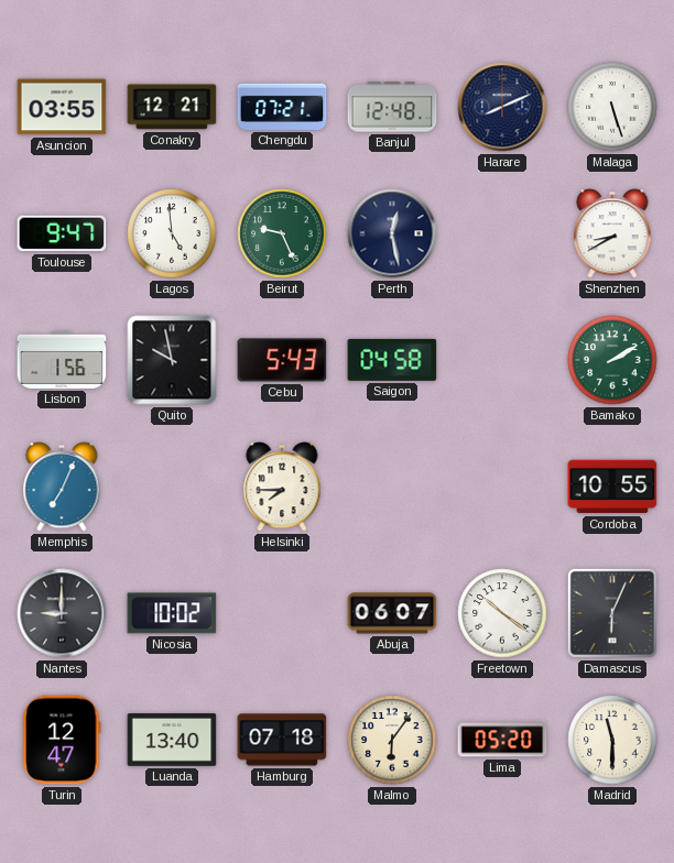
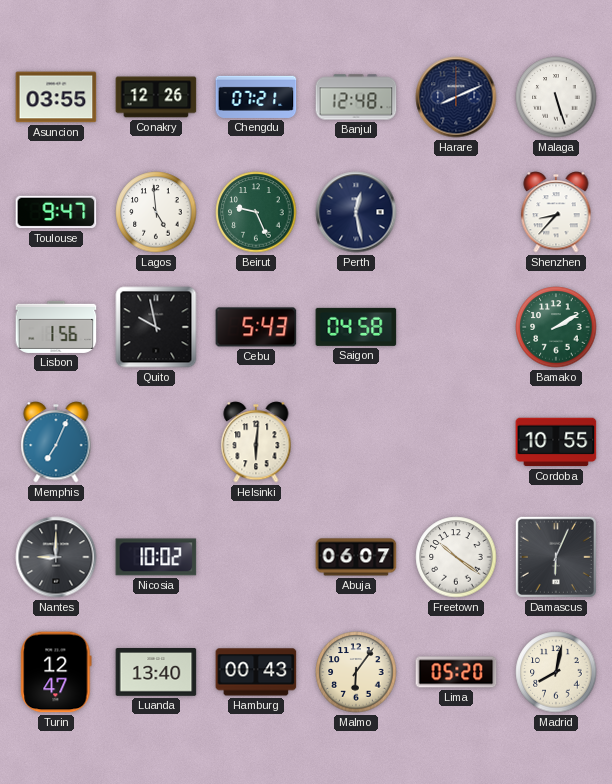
Conakry: 12:21 -> 12:26
Shenzhen: 8:40 -> 8:37
Helsinki: 7:45 -> 6:01
Hamburg: 07:18 -> 00:43
Madrid: 11:30 -> 8:02
